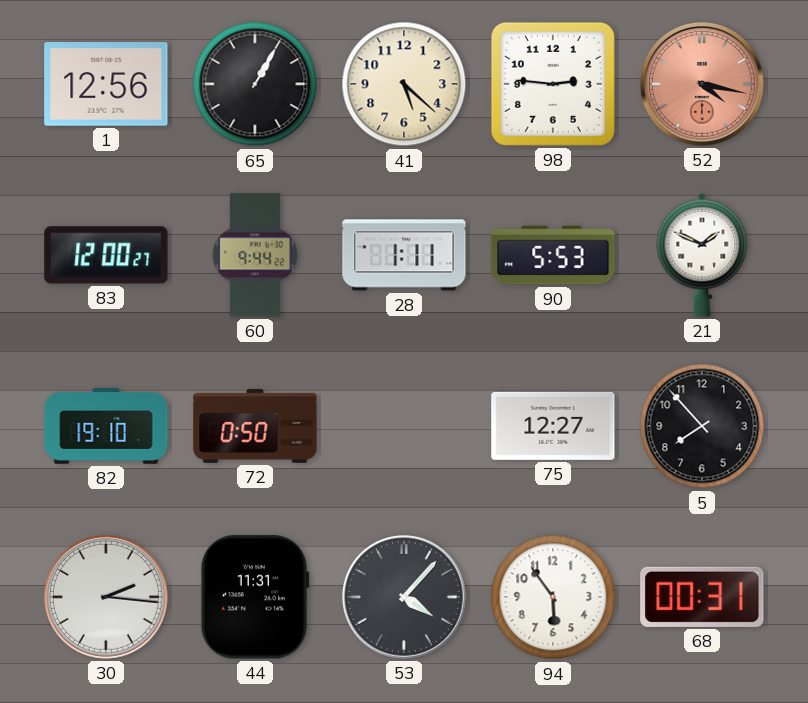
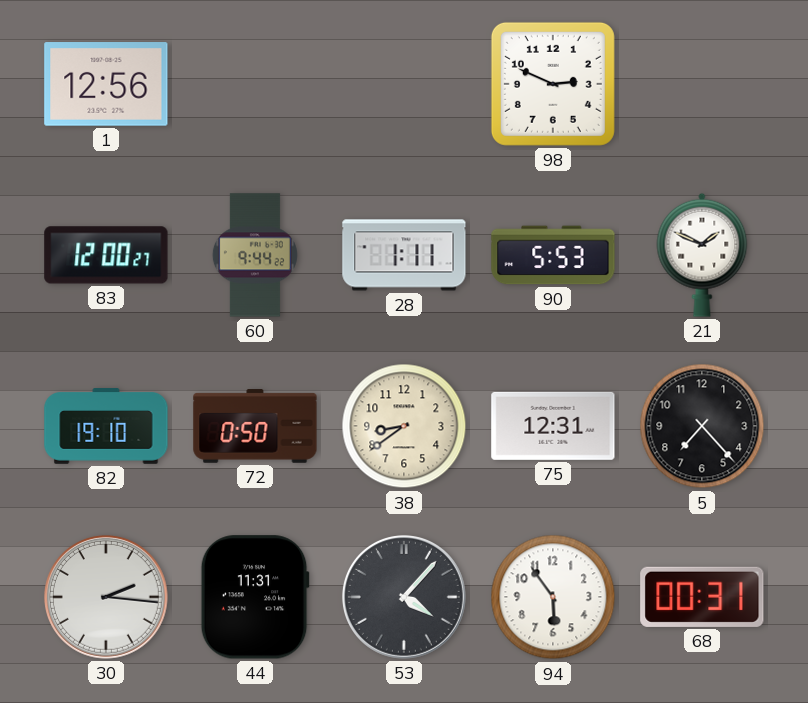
65: 1:05 -> none
41: 5:22 -> none
98: 2:46 -> 2:49
52: 4:17 -> none
38: none -> 8:39
75: 12:27 -> 12:31
5: 7:53 -> 7:23
